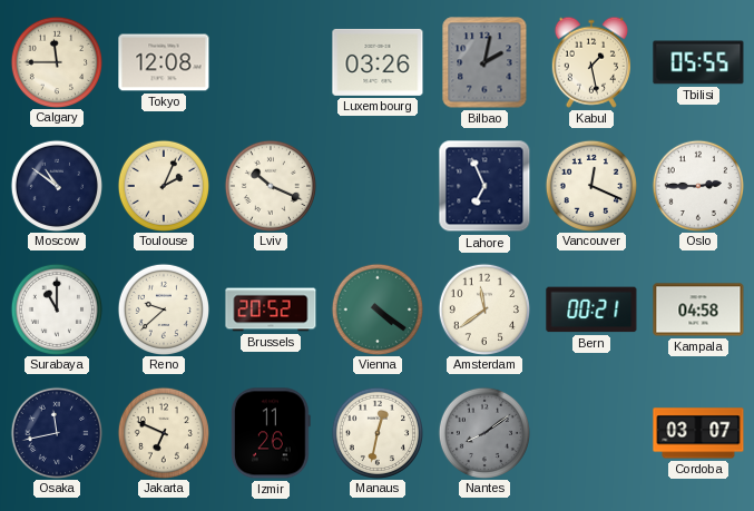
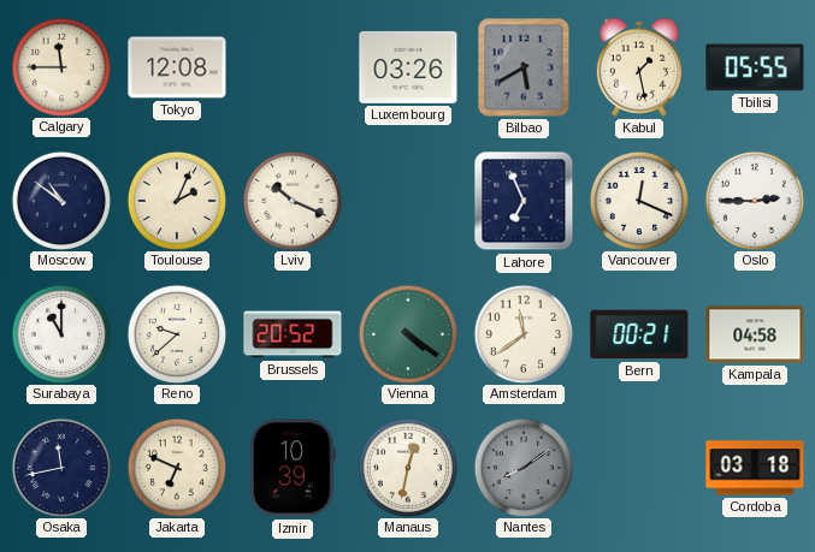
Bilbao: 2:02 -> 5:40
Izmir: 11:26 -> 10:39
Cordoba: 03:07 -> 03:18
